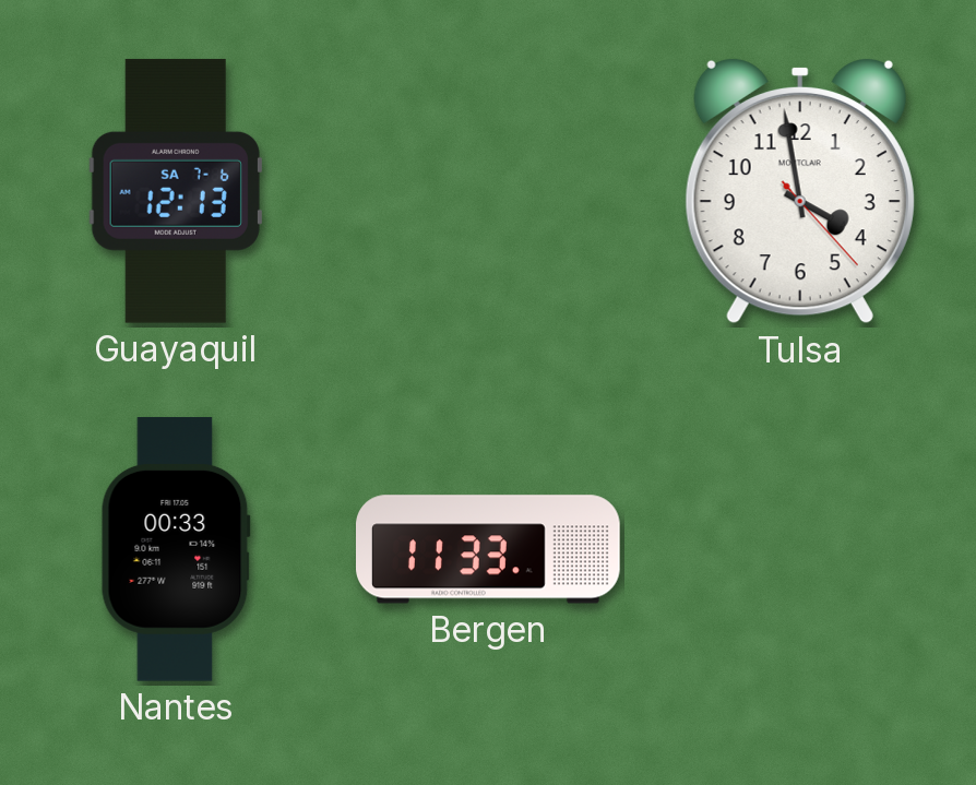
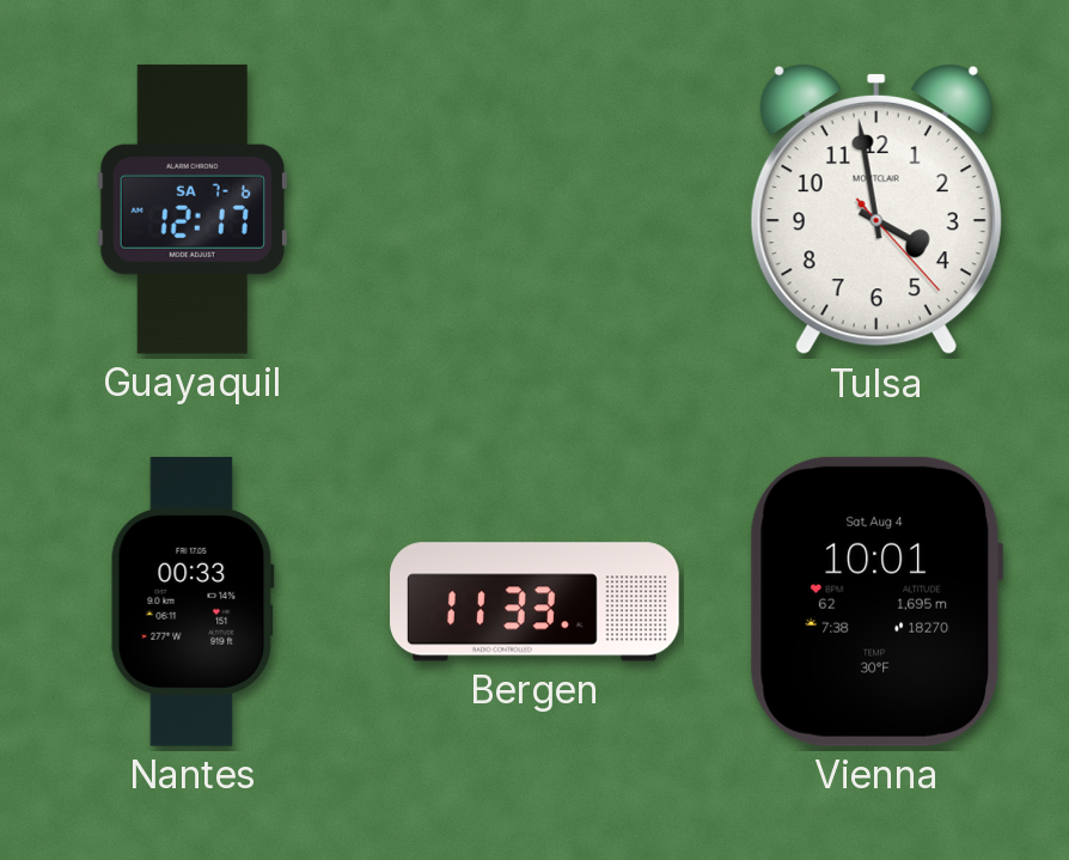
Guayaquil: 12:13 -> 12:17
Vienna: none -> 10:01
